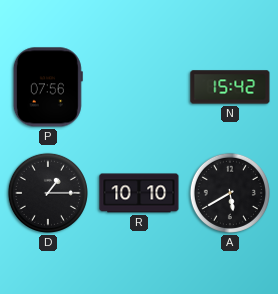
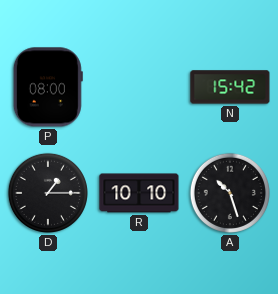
P: 07:56 -> 08:00
A: 5:40 -> 10:27
